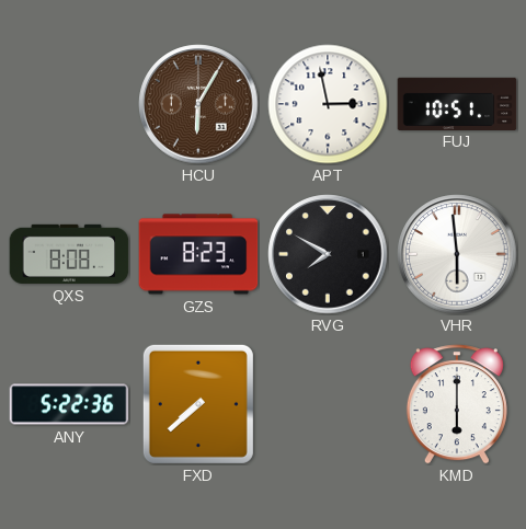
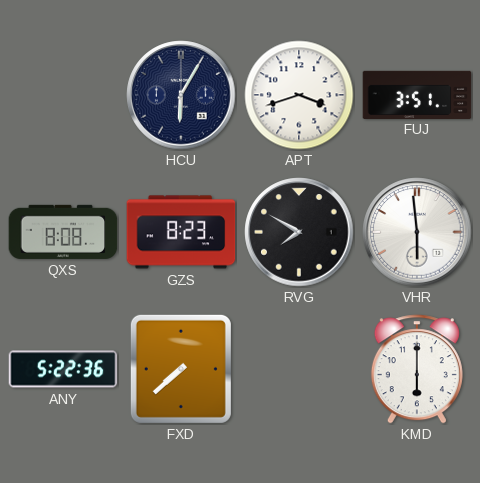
HCU dial: brown -> navy
APT: 2:58 -> 3:42
FUJ: 10:51 -> 3:51
